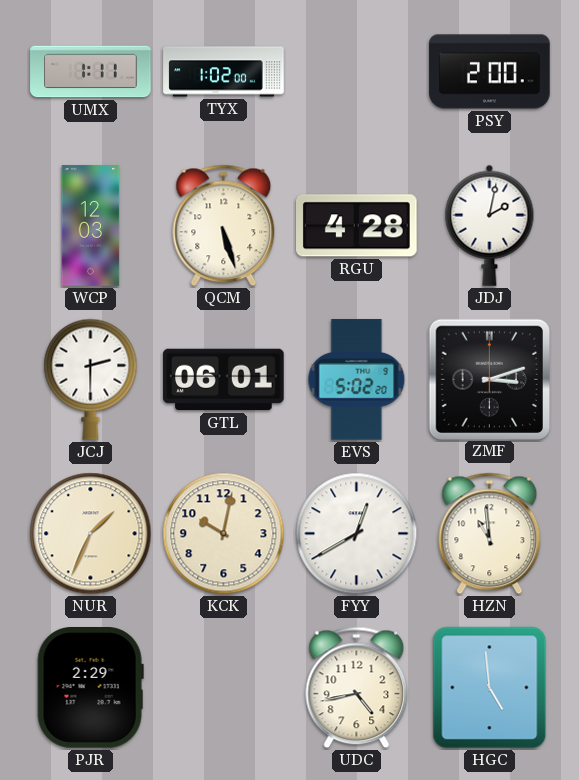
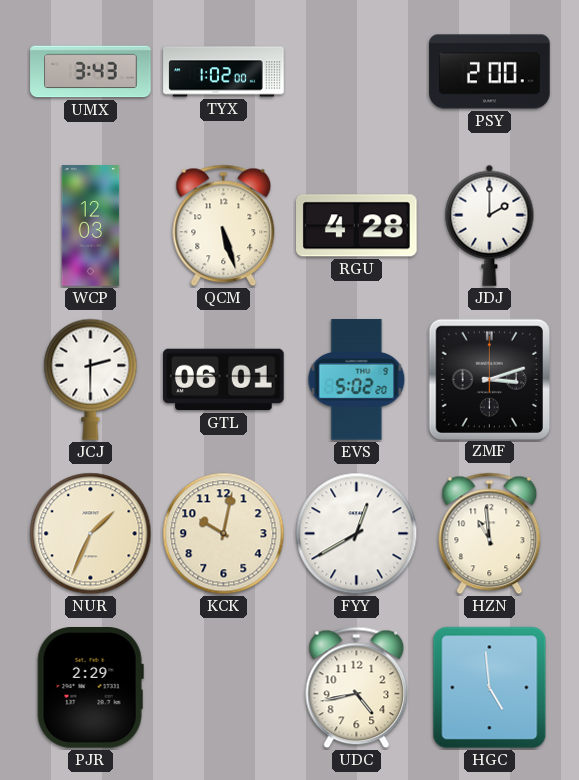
UMX: 1:11 -> 3:43
JDJ: 2:02 -> 2:00
